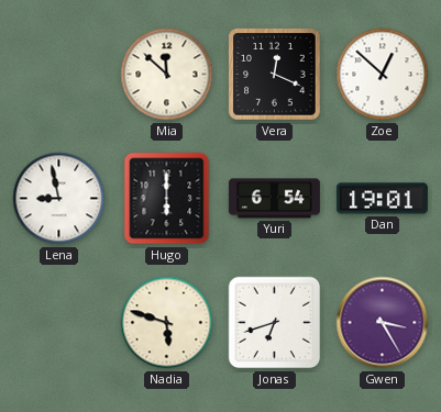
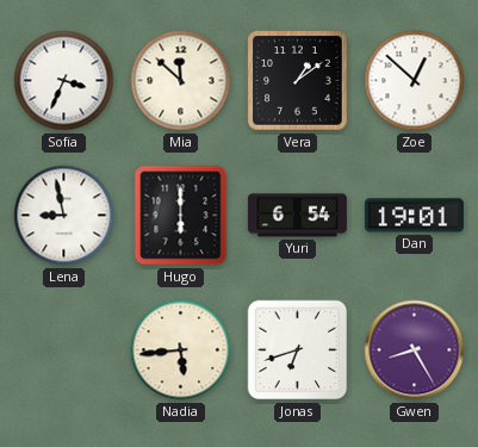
Sofia: none -> 3:34
Vera: 12:19 -> 1:09
Nadia: 5:48 -> 5:44
Gwen: 3:25 -> 8:25
